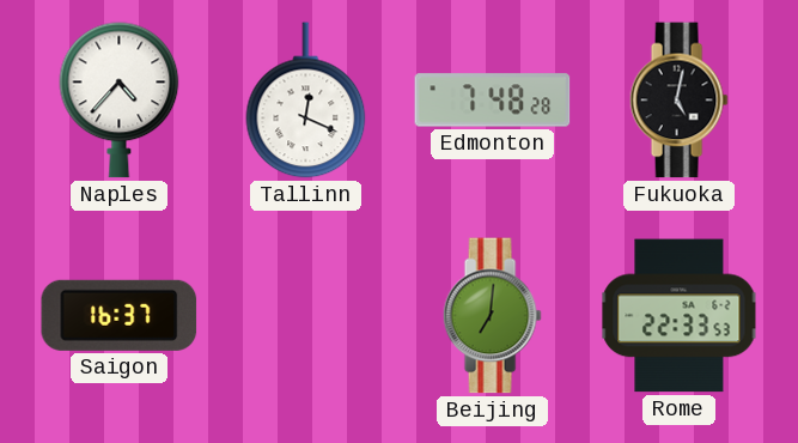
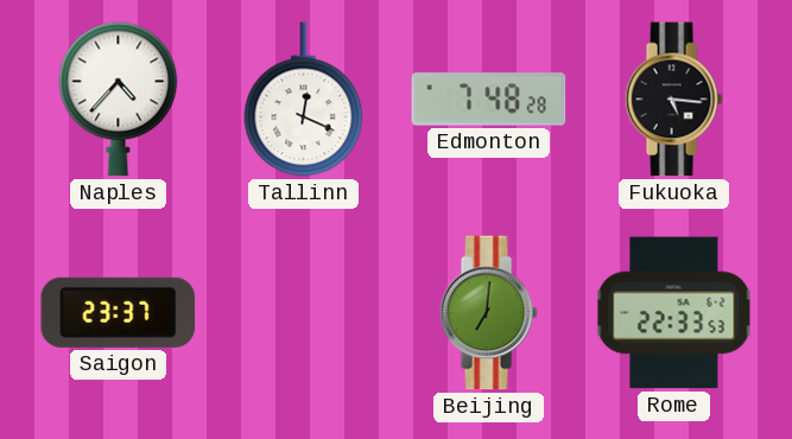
Fukuoka: 5:02 -> 5:16
Saigon: 16:37 -> 23:37
